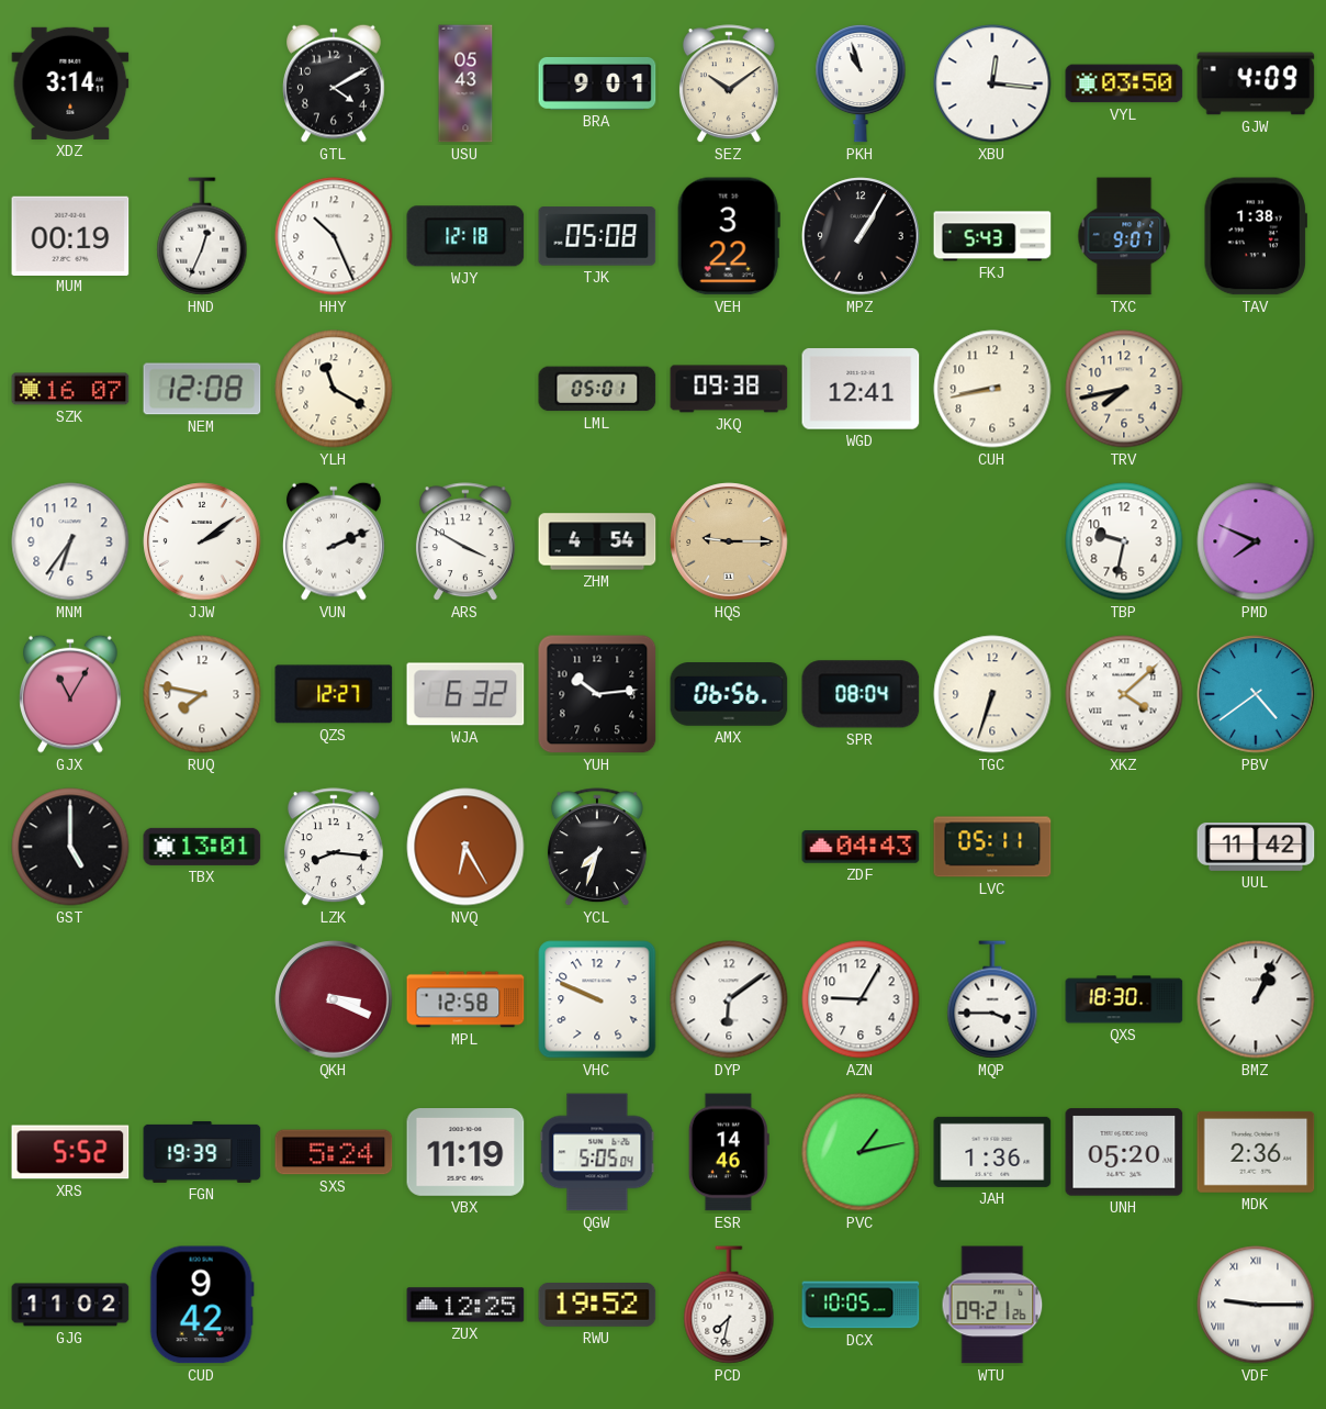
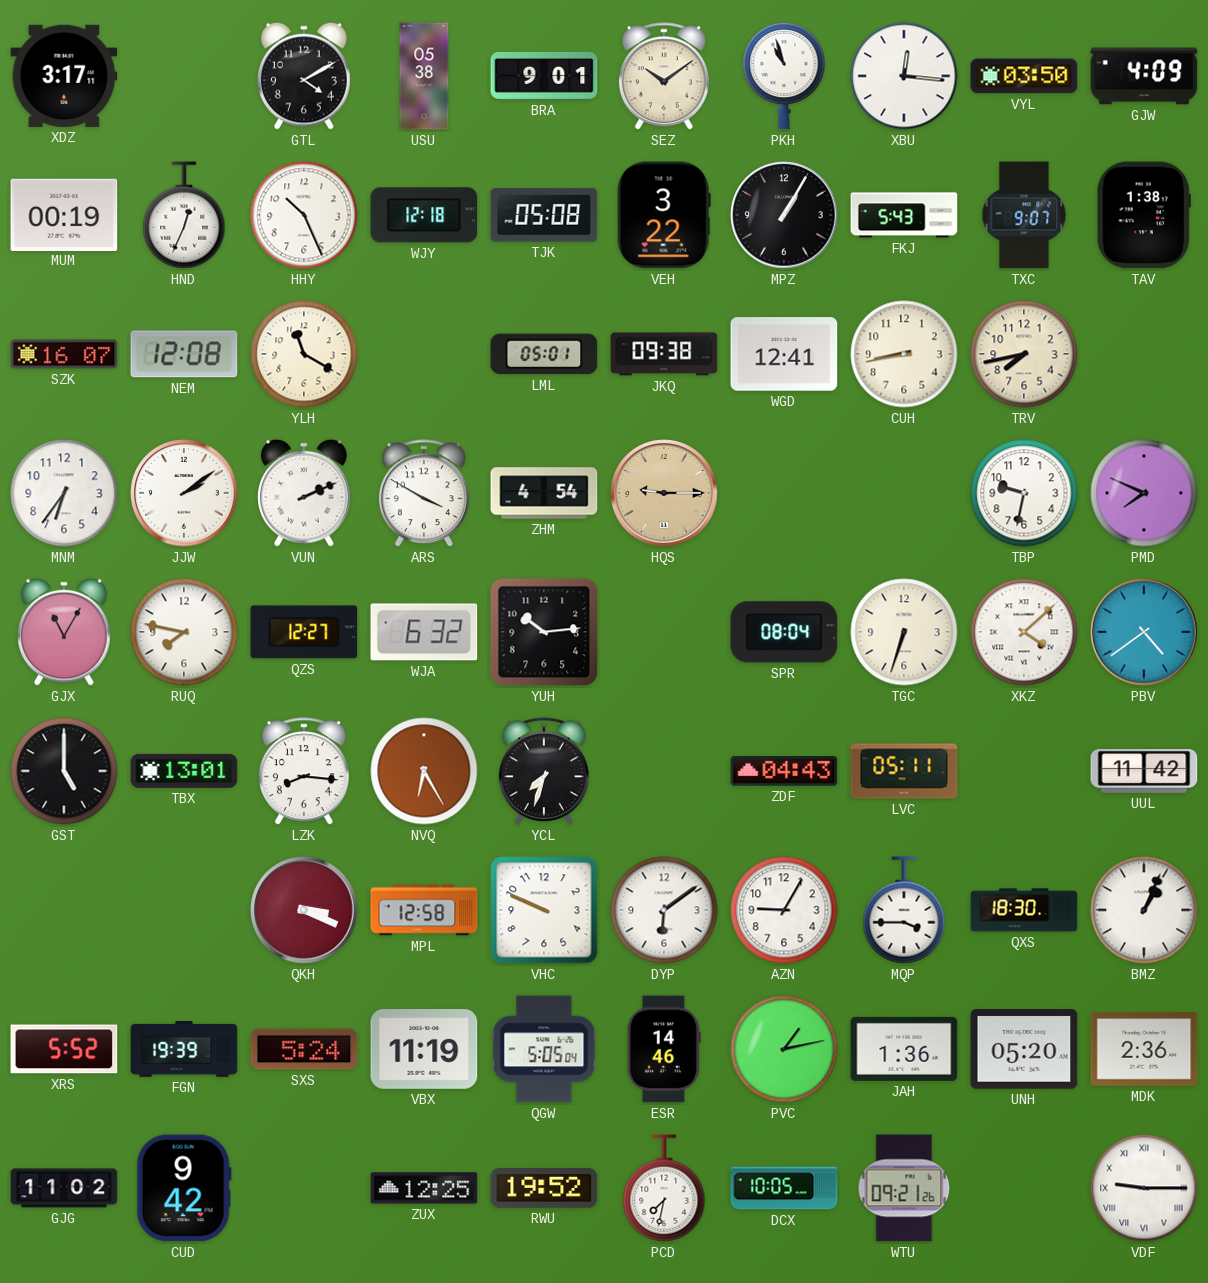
XDZ: 3:14 -> 3:17
USU: 05:43 -> 05:38
AMX: 06:56 -> none
